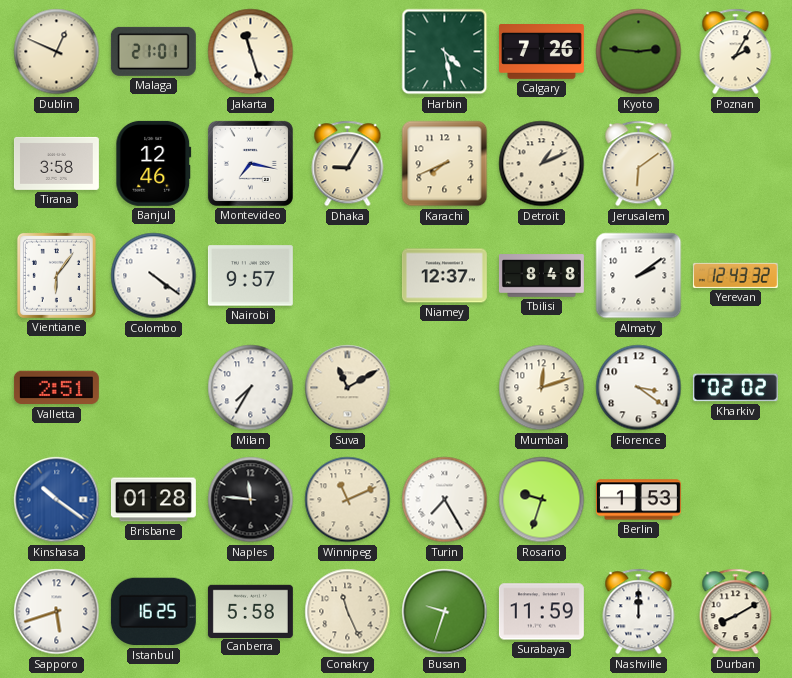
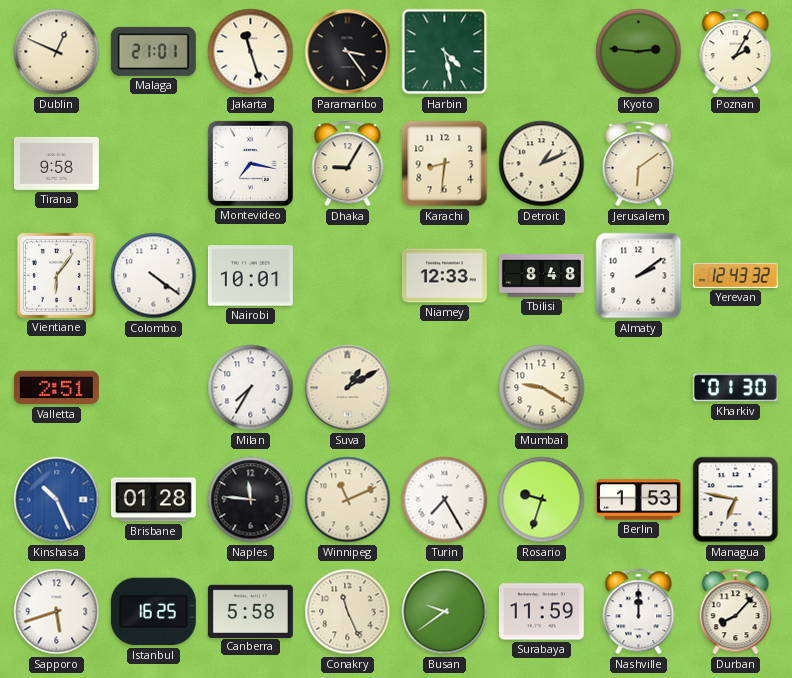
Paramaribo: none -> 3:24
Calgary: 7:26 -> none
Tirana: 3:58 -> 9:58
Banjul: 12:46 -> none
Karachi: 7:41 -> 8:31
Nairobi: 9:57 -> 10:01
Niamey: 12:37 -> 12:33
Suva: 11:10 -> 1:10
Mumbai: 12:12 -> 9:20
Florence: 3:21 -> none
Kharkiv: 02:02 -> 01:30
Kinshasa: 10:21 -> 10:26
Managua: none -> 6:47
Busan: 9:33 -> 9:39
Durban: 8:10 -> 8:07
